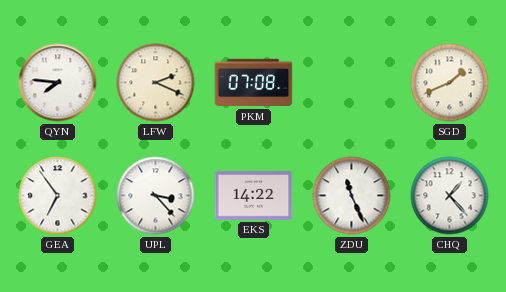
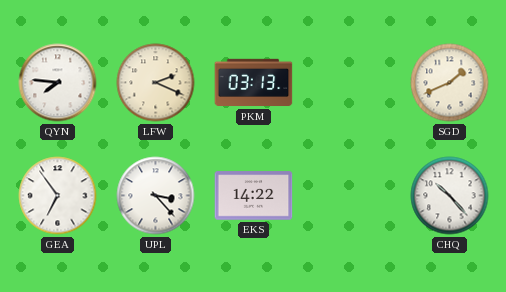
PKM: 07:08 -> 03:13
ZDU: 11:26 -> none
CHQ: 1:23 -> 10:23
